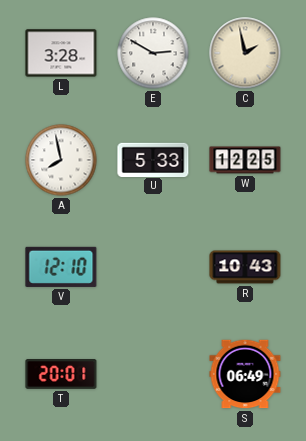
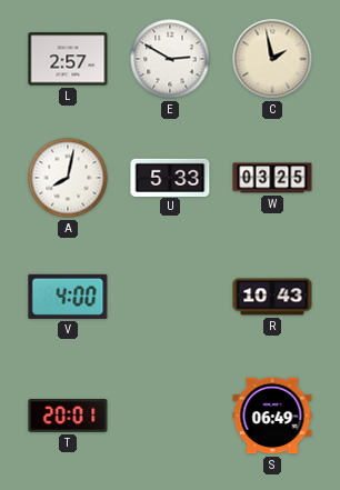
L: 3:28 -> 2:57
A: 7:58 -> 8:02
W: 12:25 -> 03:25
V: 12:10 -> 4:00
